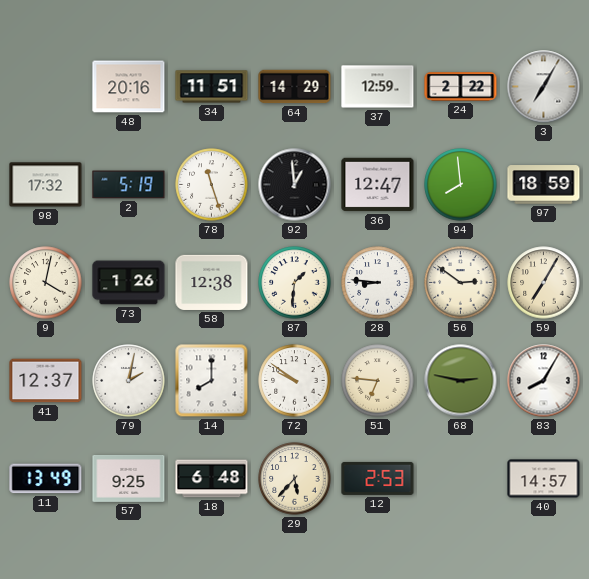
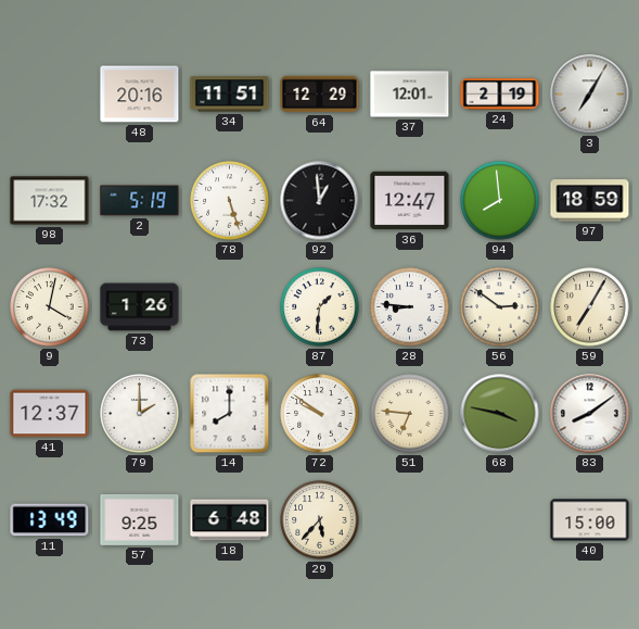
64: 14:29 -> 12:29
37: 12:59 -> 12:01
24: 2:22 -> 2:19
78: 11:27 -> 5:27
58: 12:38 -> none
79: 2:02 -> 2:00
68: 2:47 -> 3:47
83: 8:05 -> 8:09
12: 2:53 -> none
40: 14:57 -> 15:00
